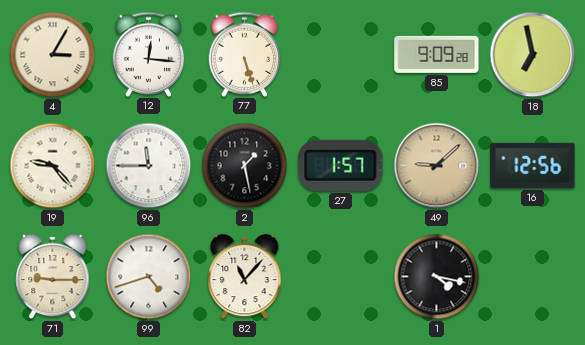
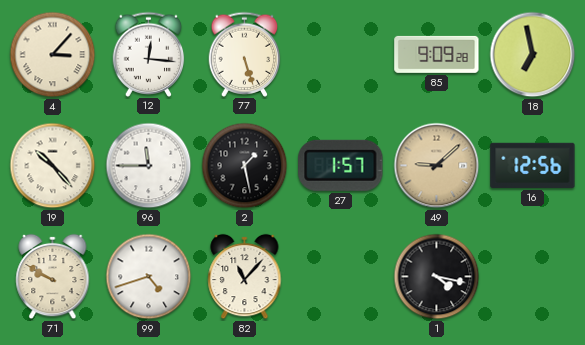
4: 3:05 -> 3:07
19: 9:23 -> 10:23
71: 9:15 -> 9:50
